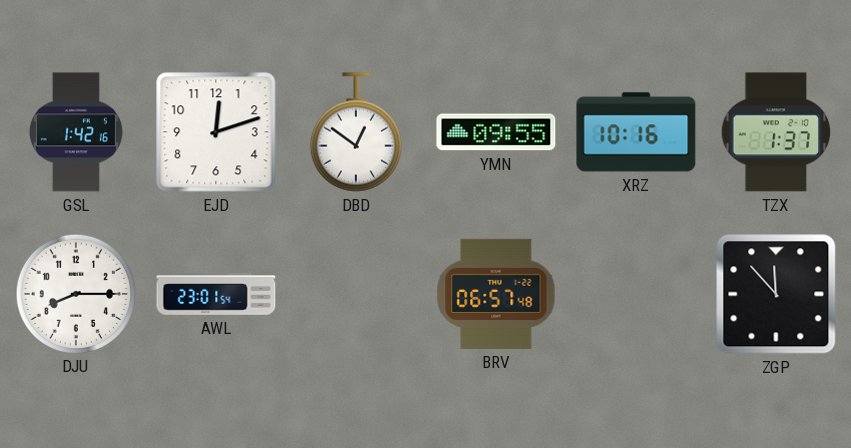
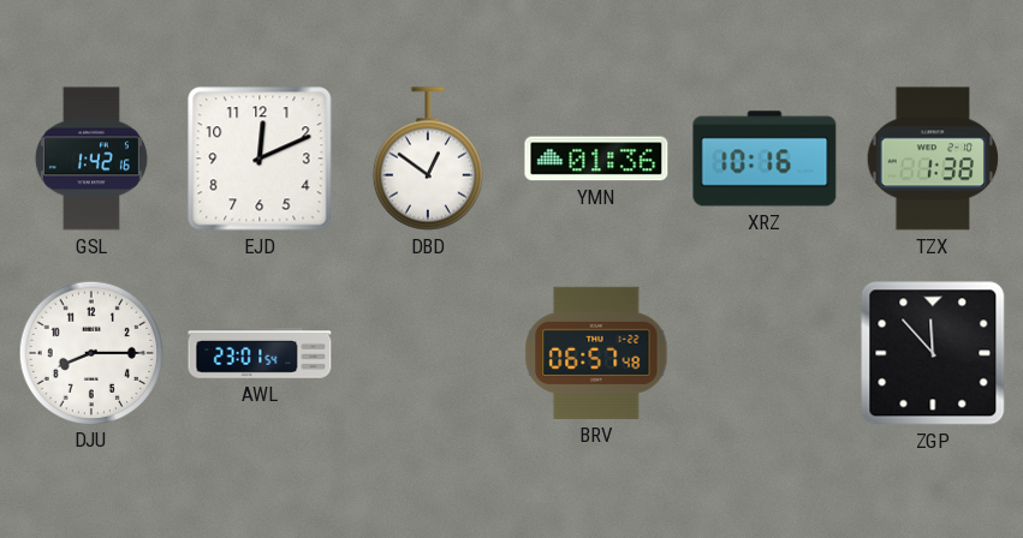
EJD: 12:12 -> 12:11
YMN: 09:55 -> 01:36
TZX: 1:37 -> 1:38
